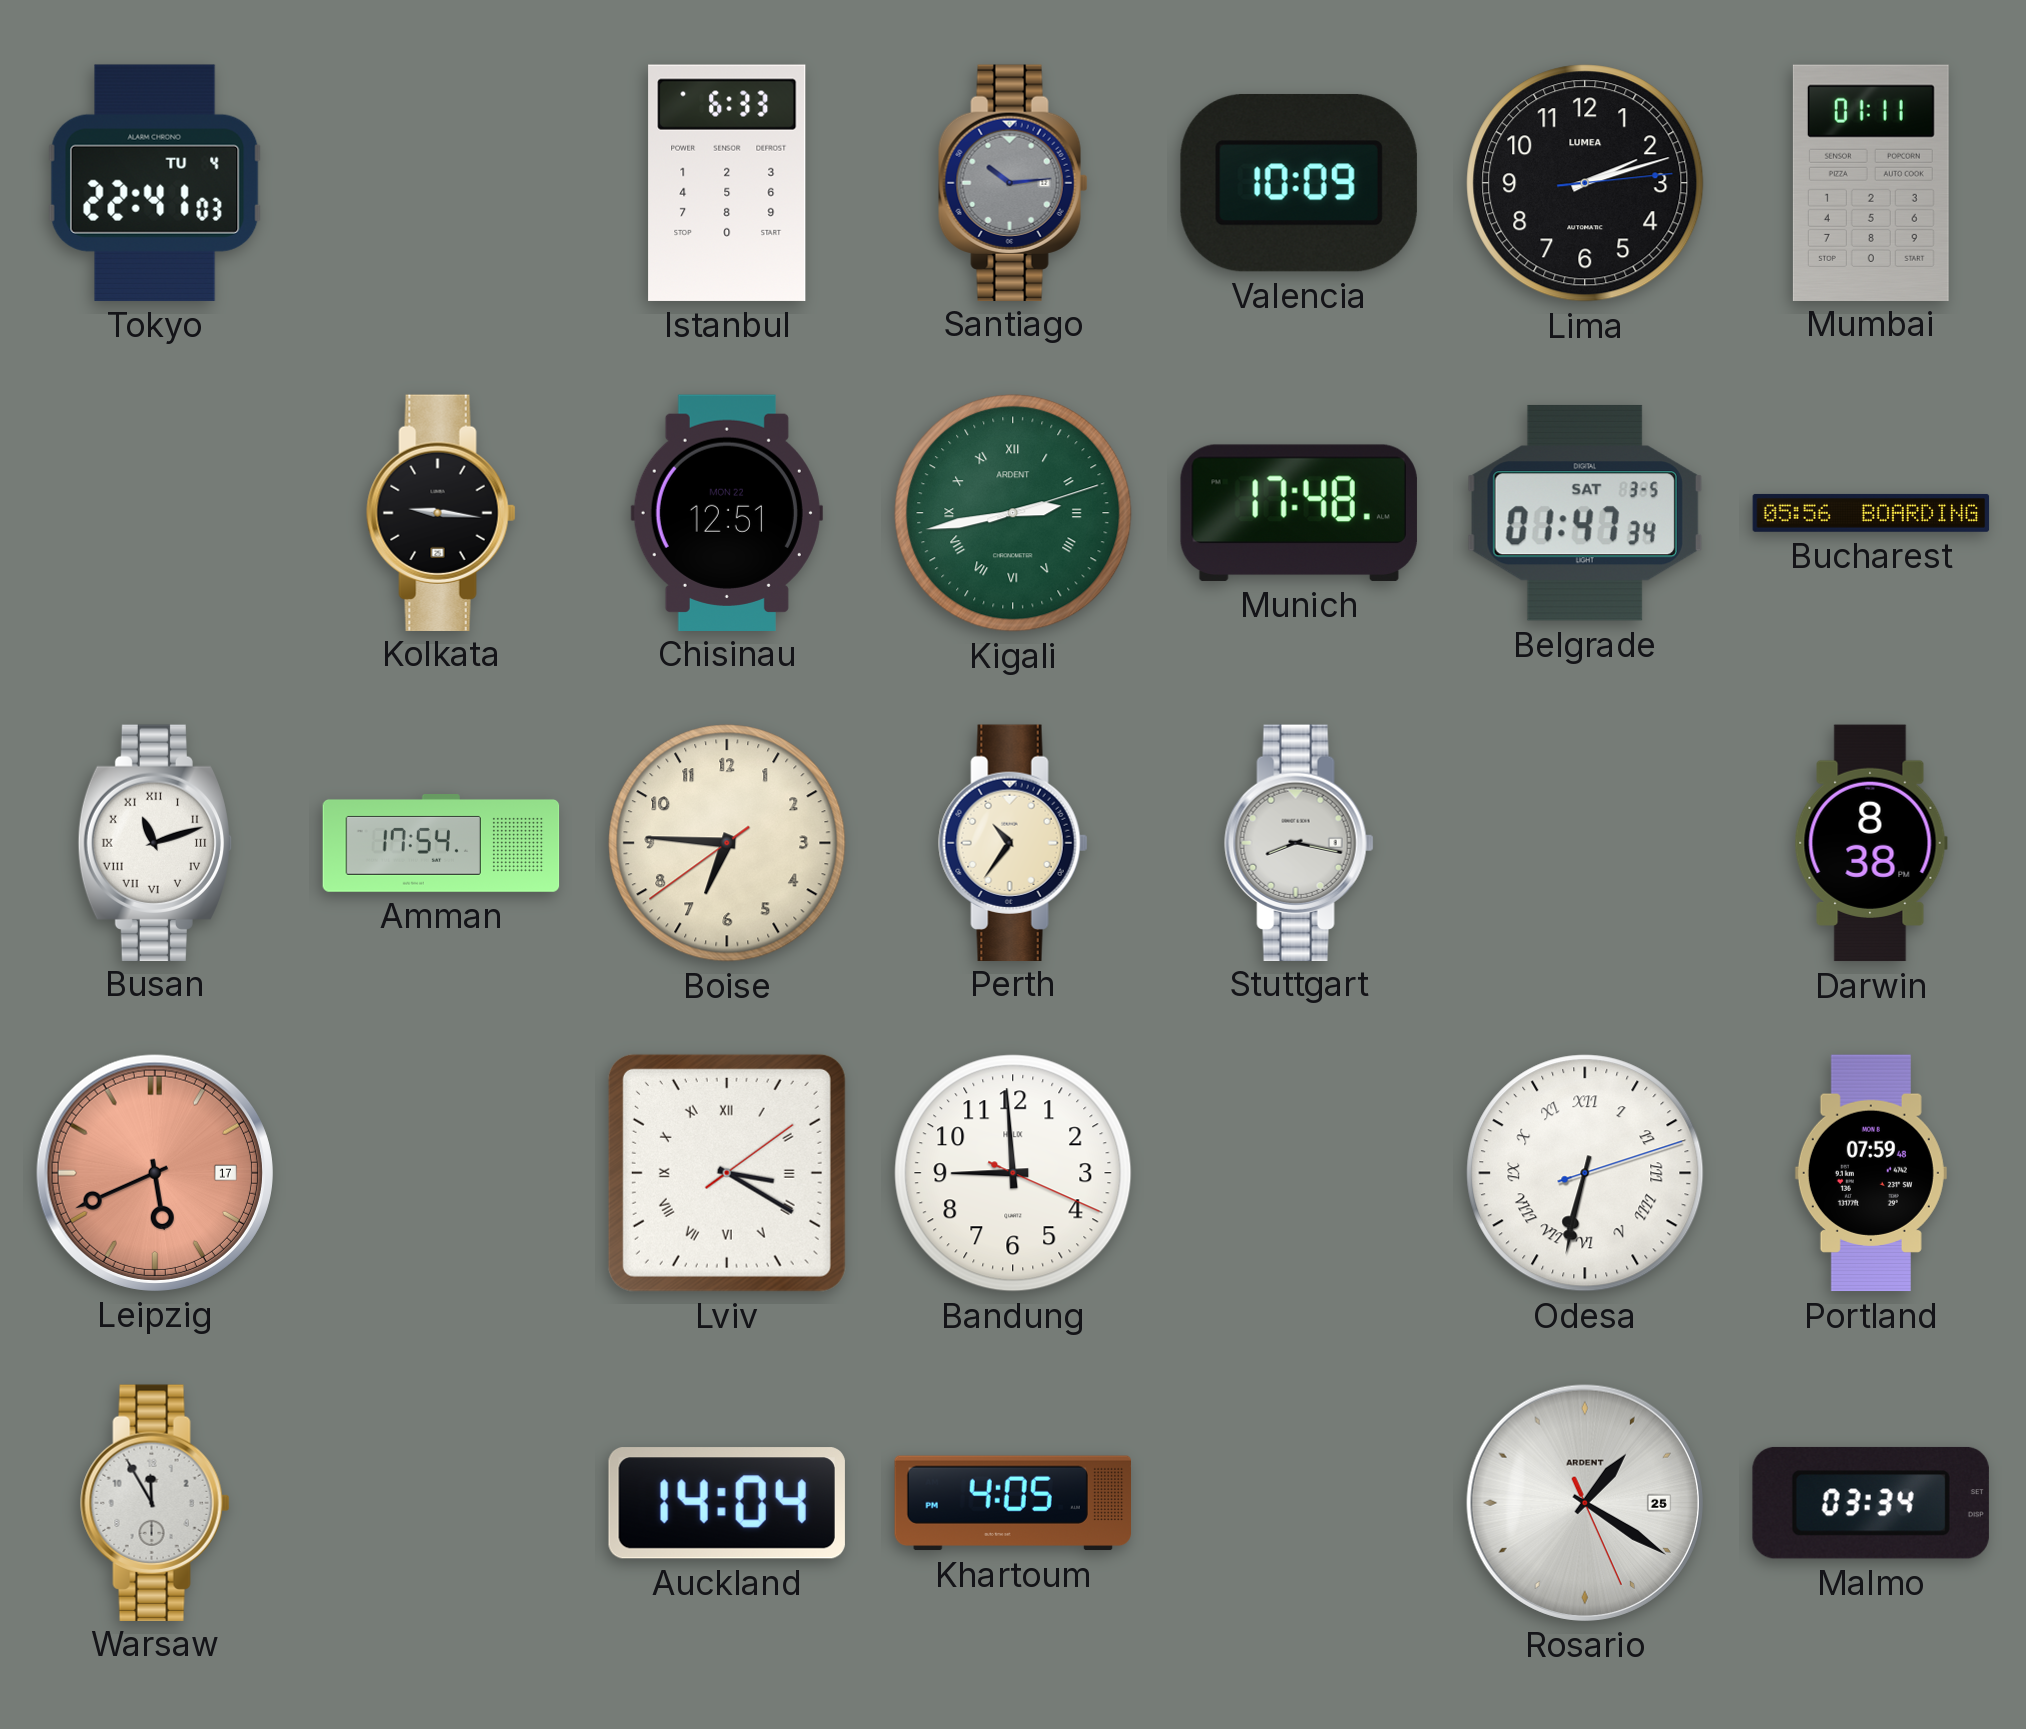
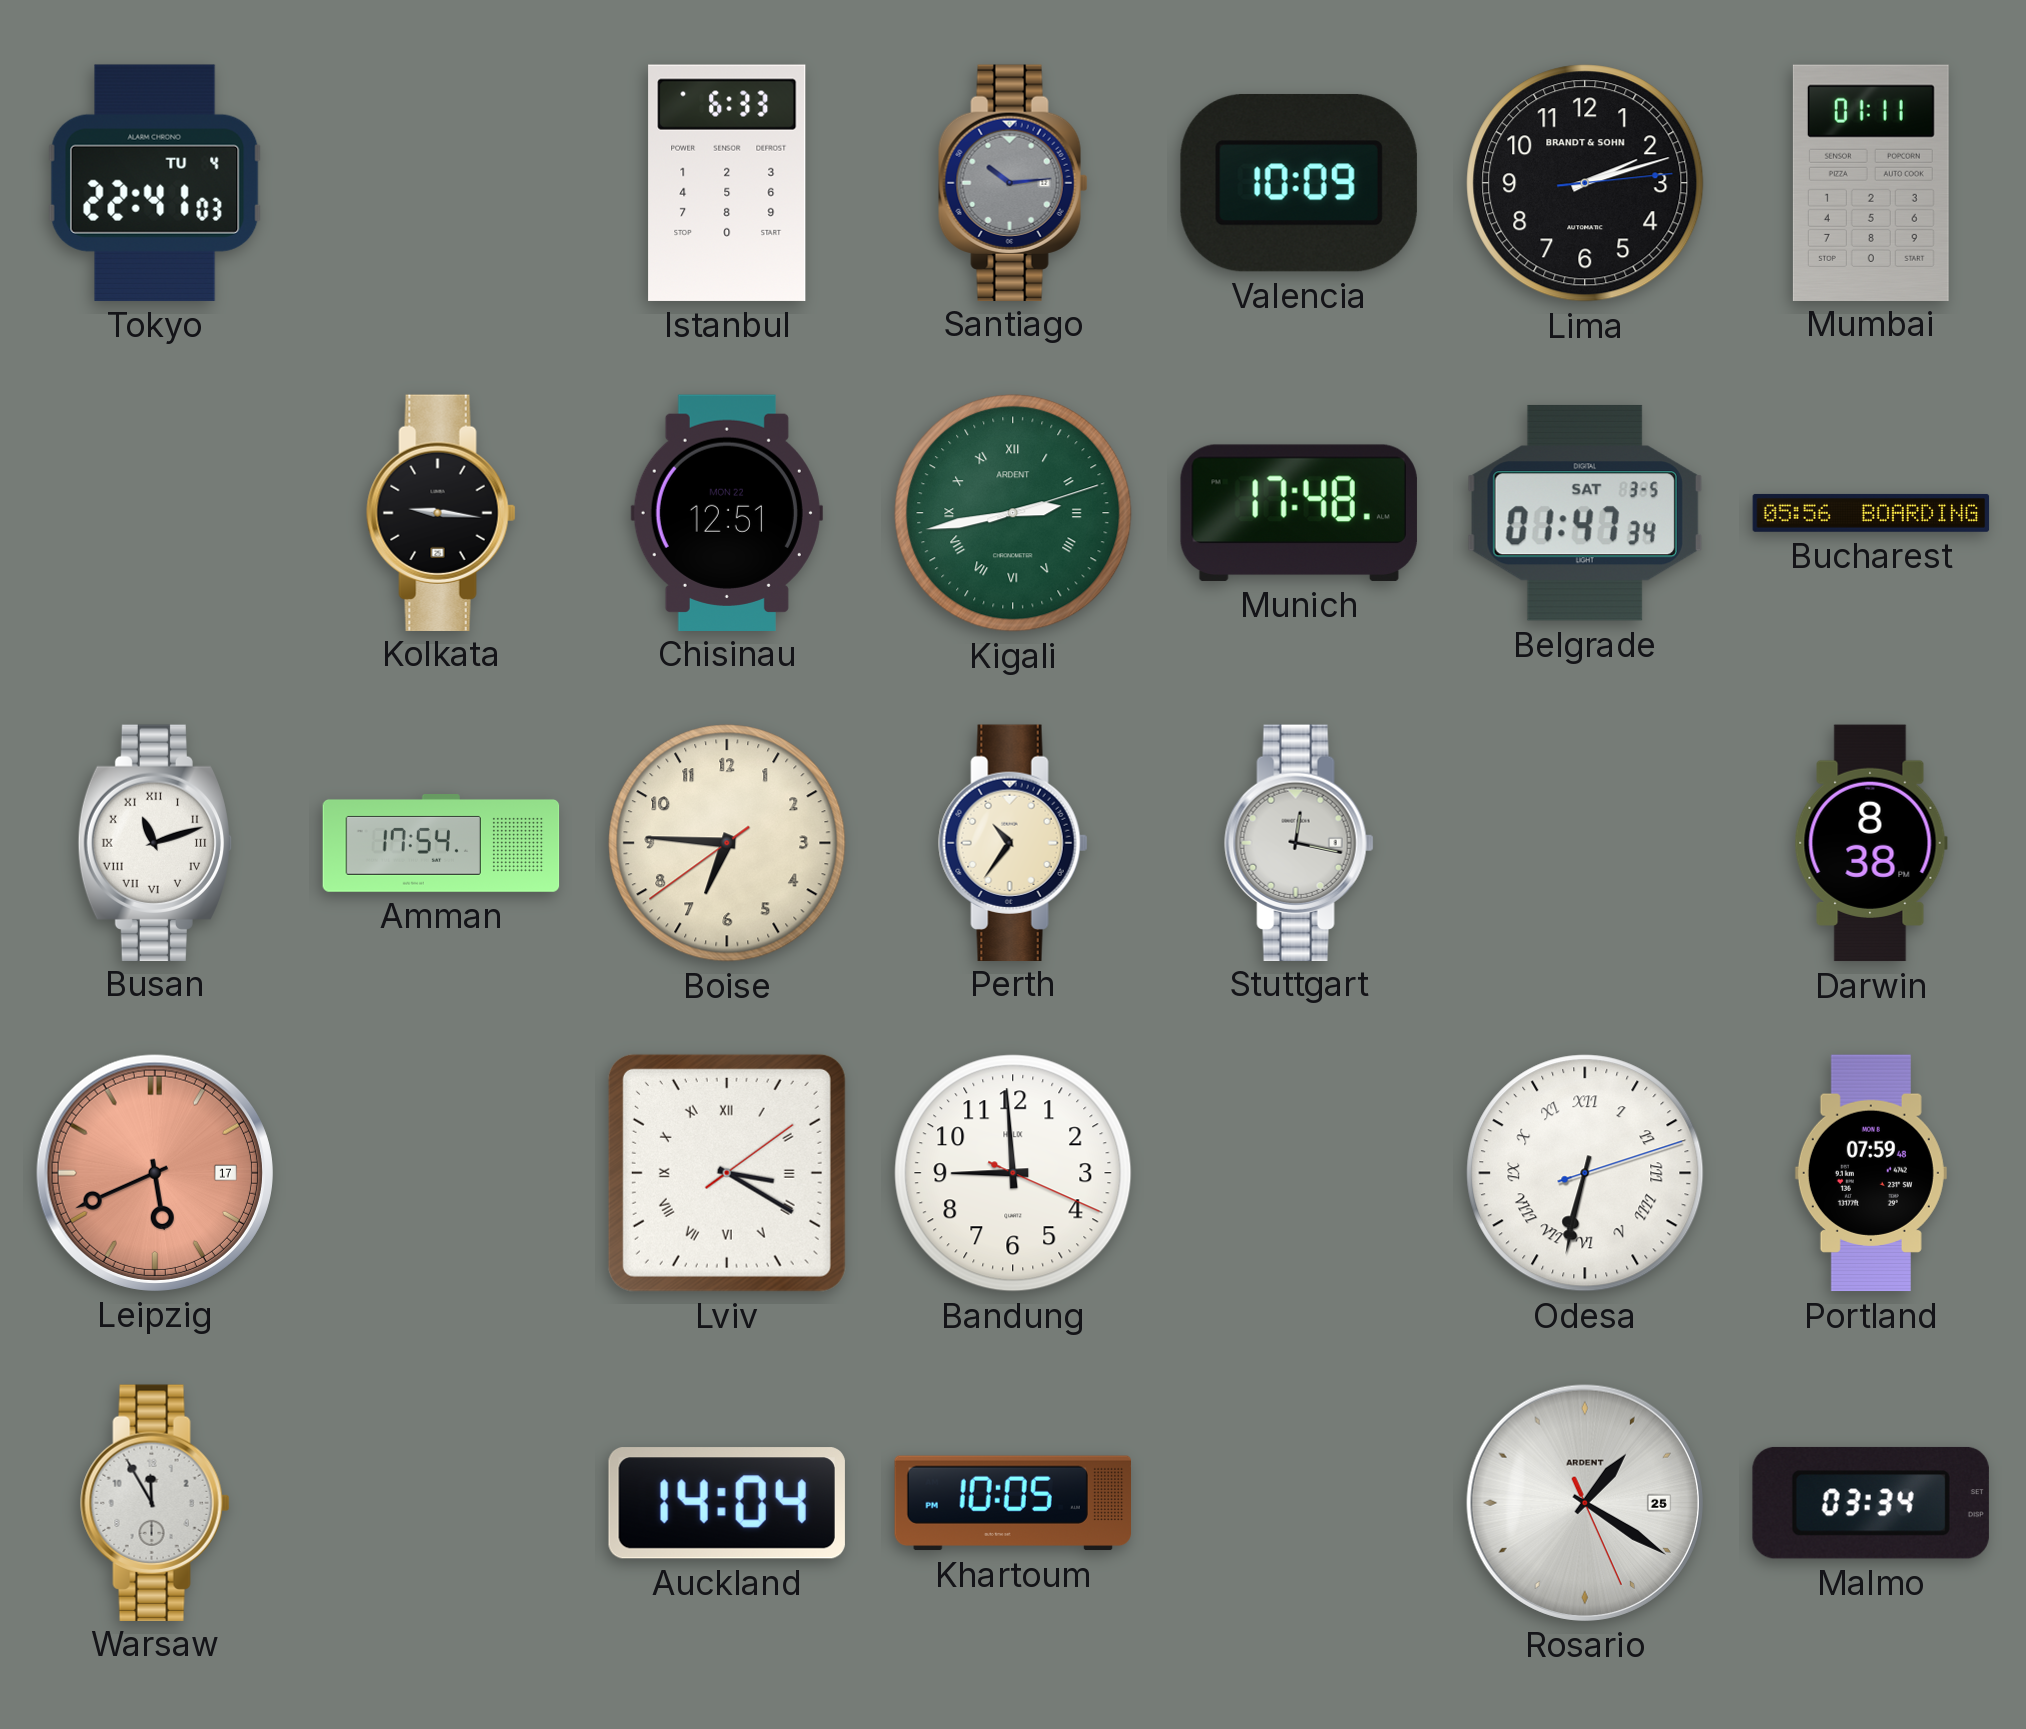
Lima brand: LUMEA -> BRANDT & SOHN
Stuttgart: 8:17 -> 12:17
Khartoum: 4:05 -> 10:05
